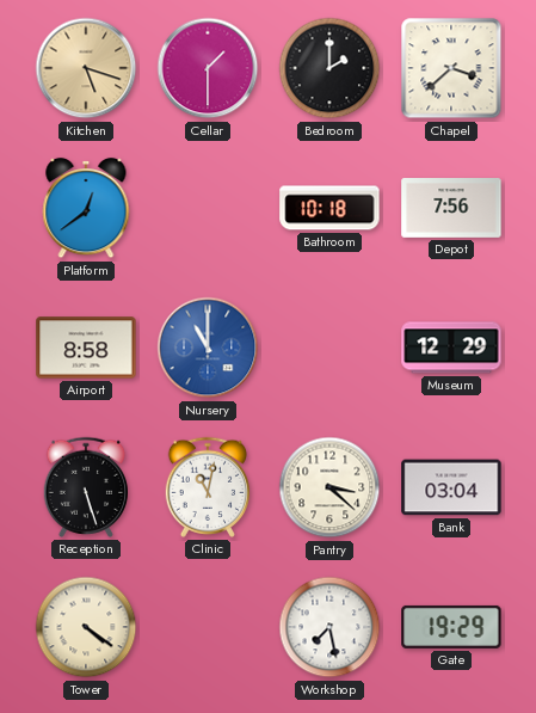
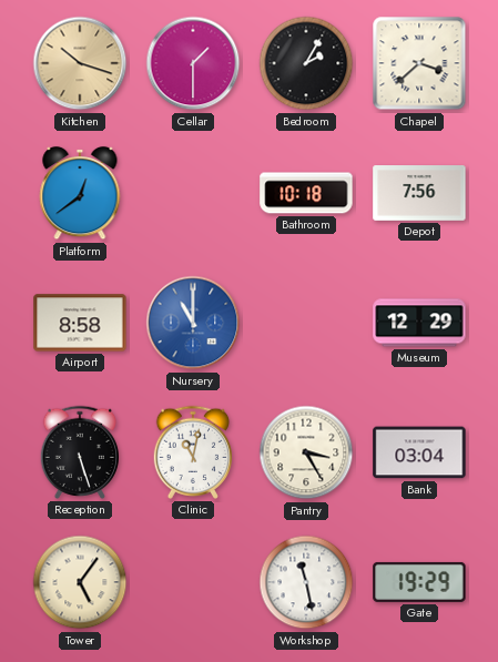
Kitchen: 5:18 -> 10:18
Bedroom: 2:00 -> 2:05
Pantry: 3:22 -> 3:25
Tower: 4:21 -> 5:06
Workshop: 7:28 -> 11:28
